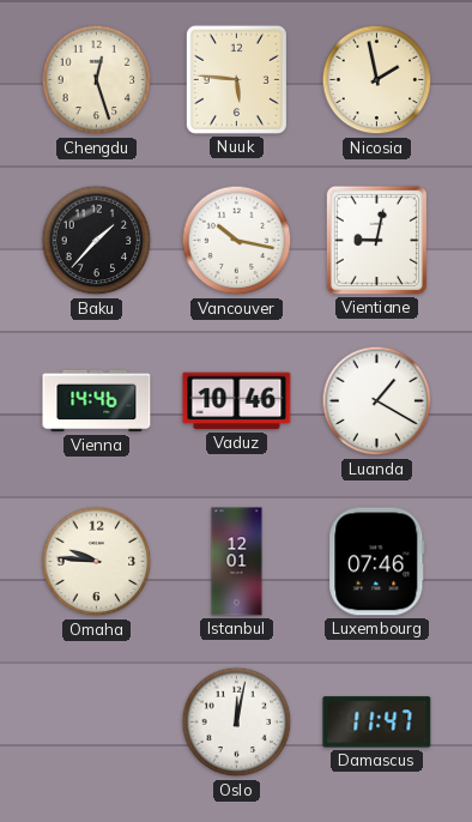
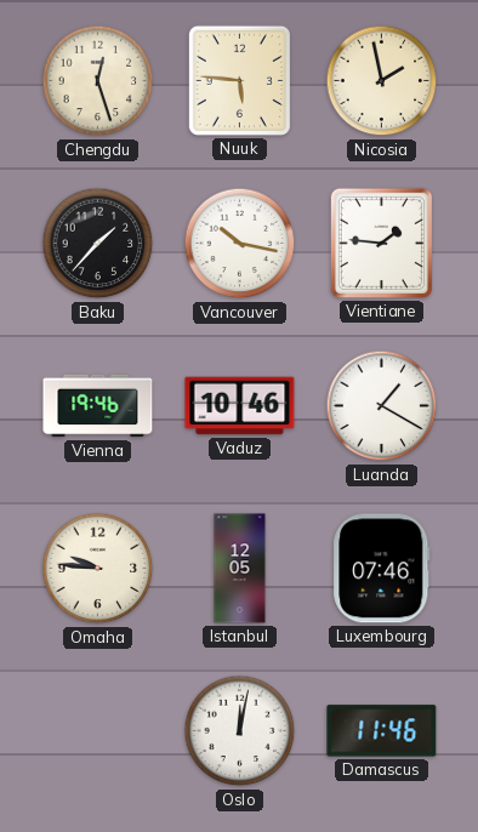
Vientiane: 9:02 -> 1:46
Vienna: 14:46 -> 19:46
Istanbul: 12:01 -> 12:05
Damascus: 11:47 -> 11:46
